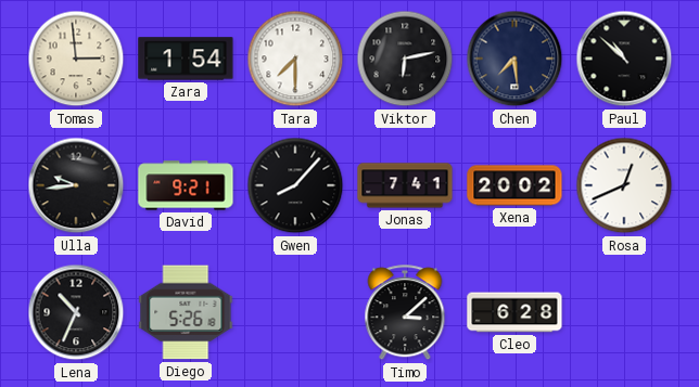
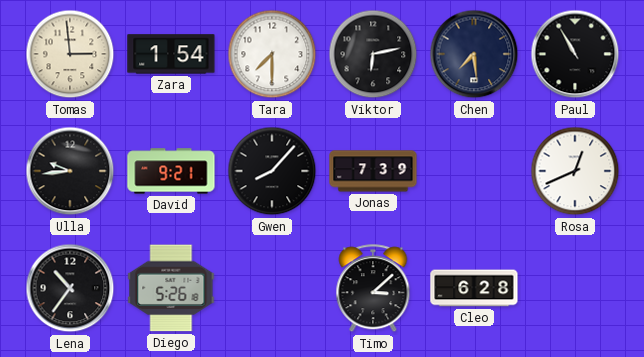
Paul: 10:52 -> 10:55
Jonas: 7:41 -> 7:39
Xena: 20:02 -> none
Lena: 10:34 -> 10:36
